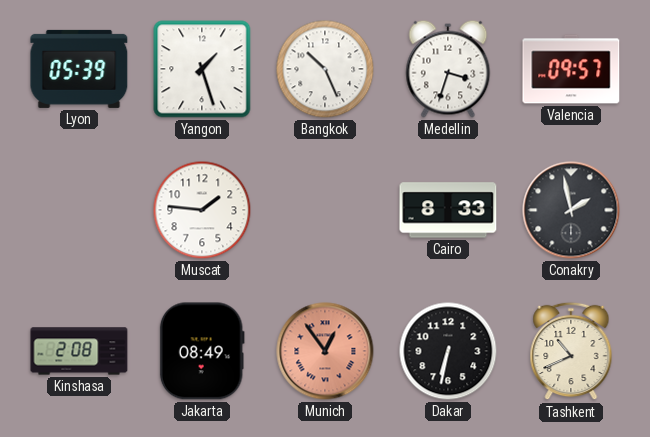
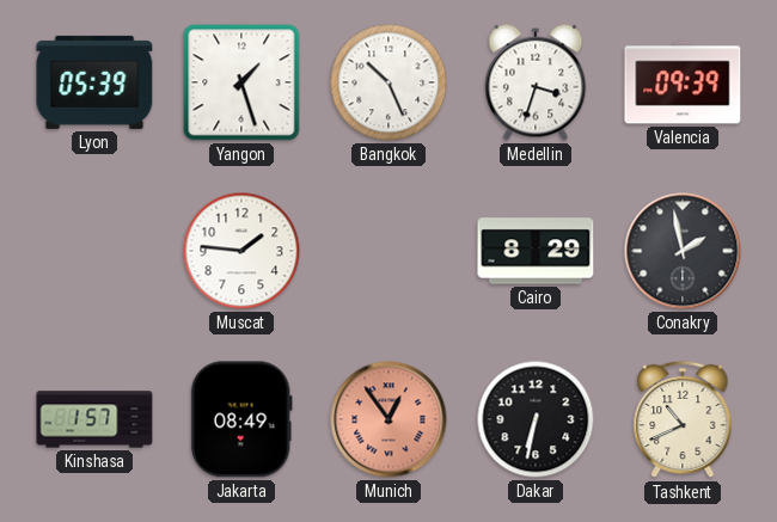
Valencia: 09:57 -> 09:39
Cairo: 8:33 -> 8:29
Kinshasa: 2:08 -> 1:57
